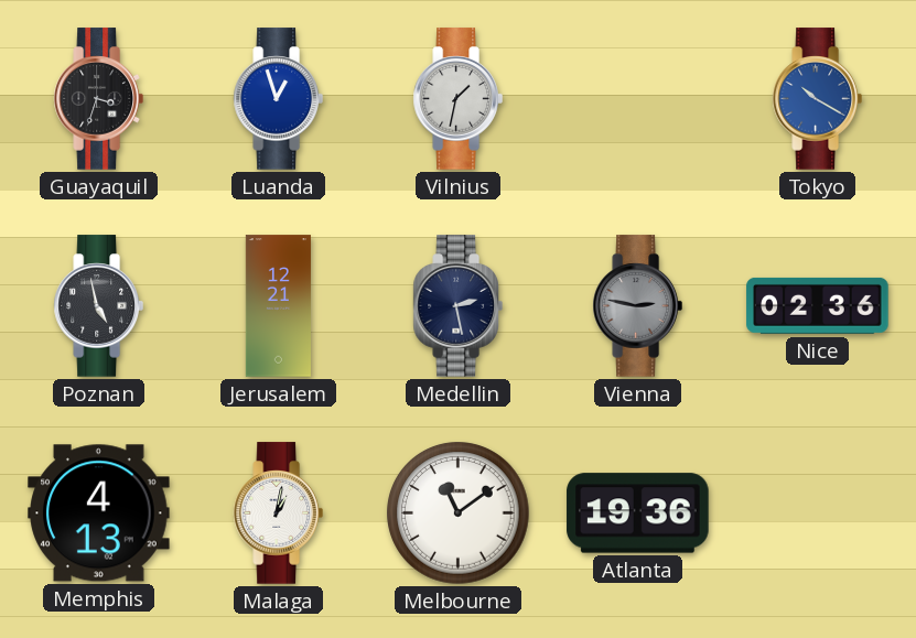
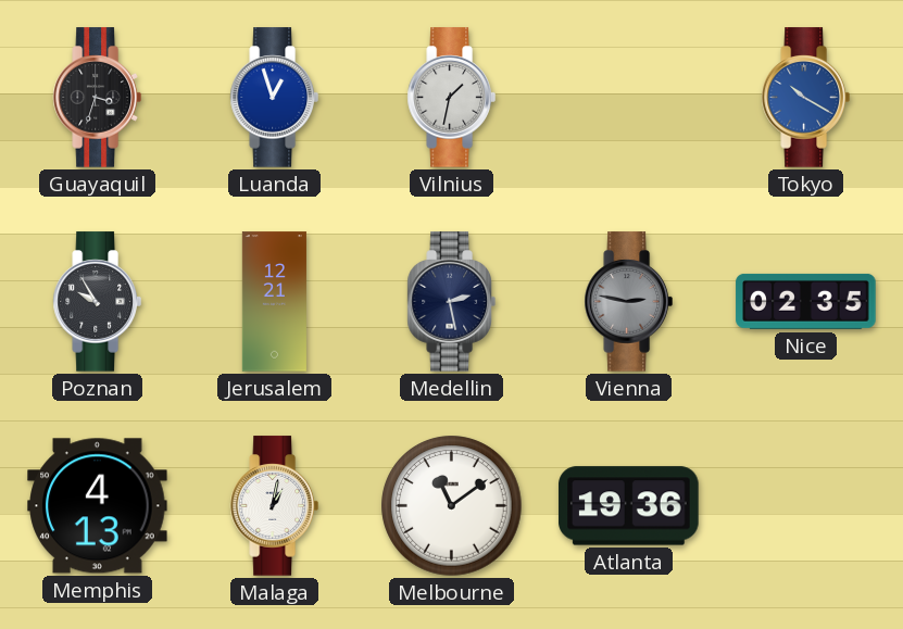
Poznan: 4:58 -> 9:55
Nice: 02:36 -> 02:35
